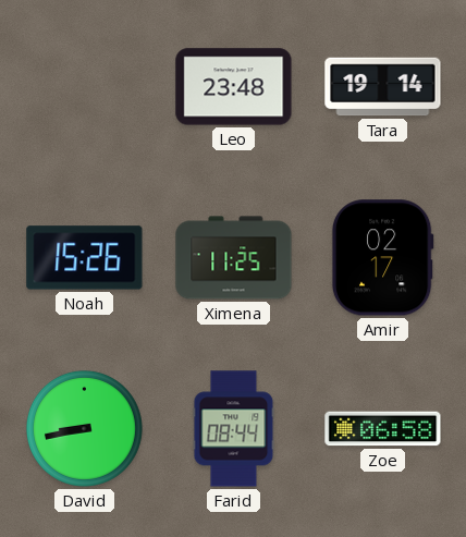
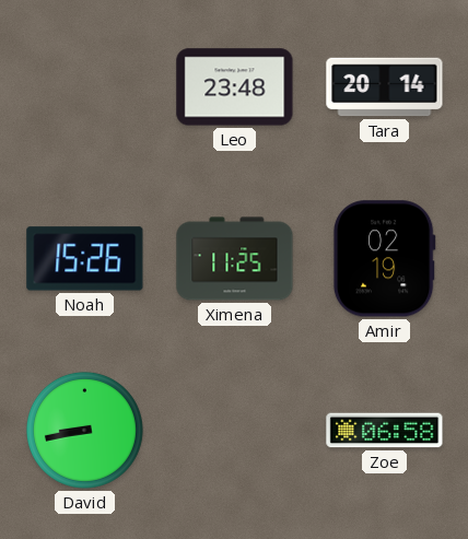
Tara: 19:14 -> 20:14
Amir: 02:17 -> 02:19
Farid: 08:44 -> none
